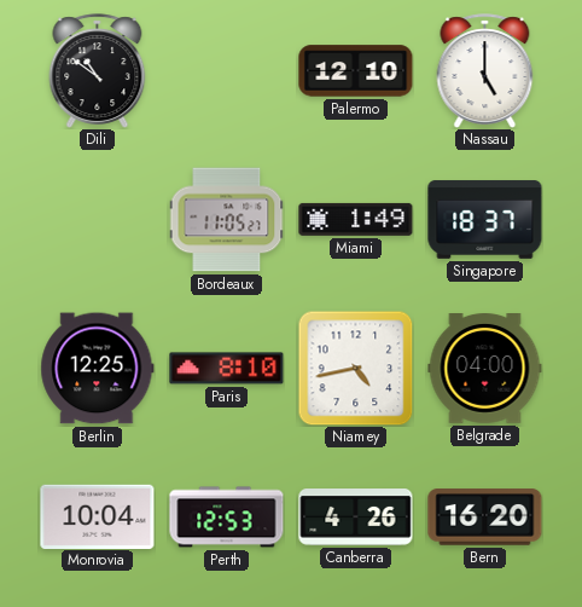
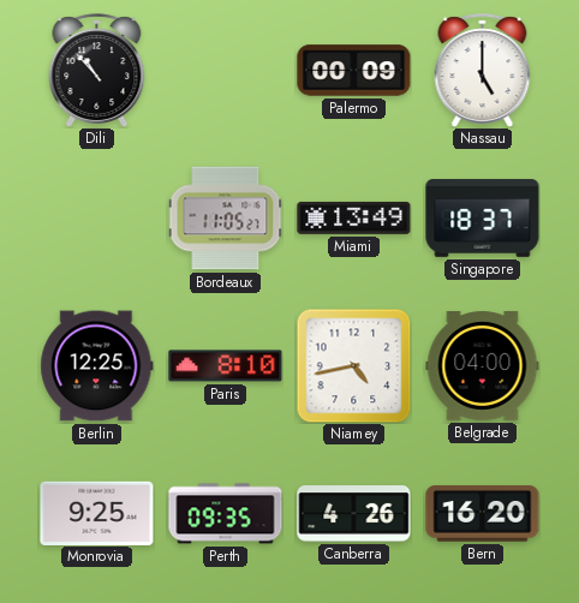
Dili: 10:51 -> 10:53
Palermo: 12:10 -> 00:09
Miami: 1:49 -> 13:49
Monrovia: 10:04 -> 9:25
Perth: 12:53 -> 09:35
